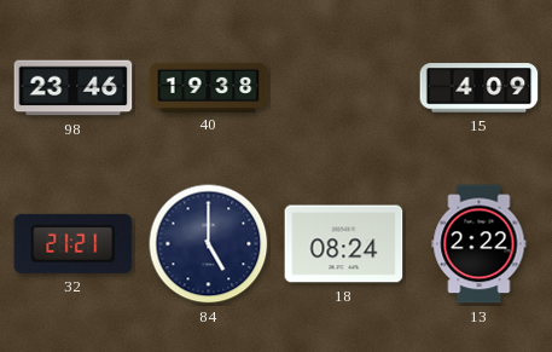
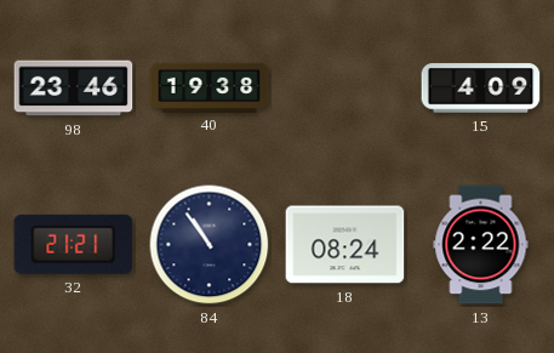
84: 5:00 -> 10:54
